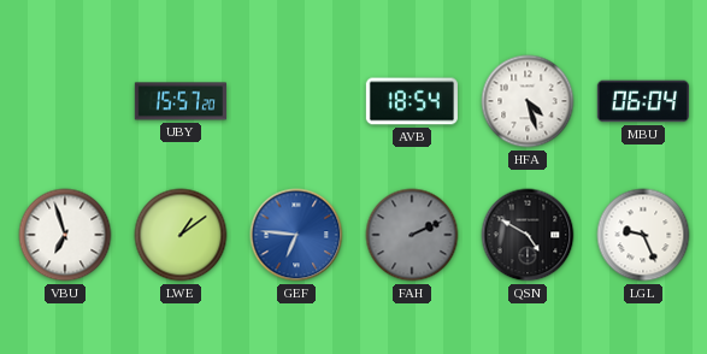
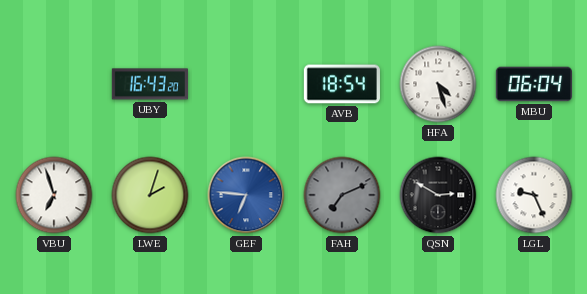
UBY: 15:57 -> 16:43
LWE: 1:09 -> 2:03
FAH: 2:11 -> 7:11
QSN: 4:50 -> 2:50
